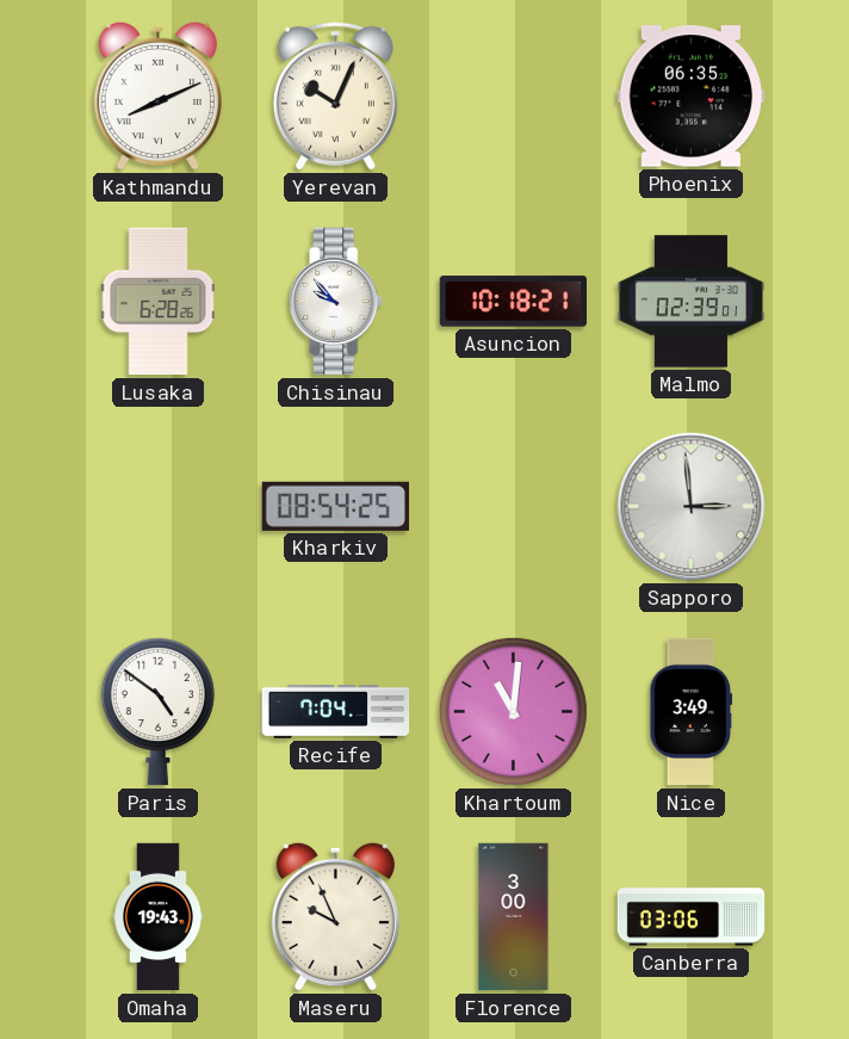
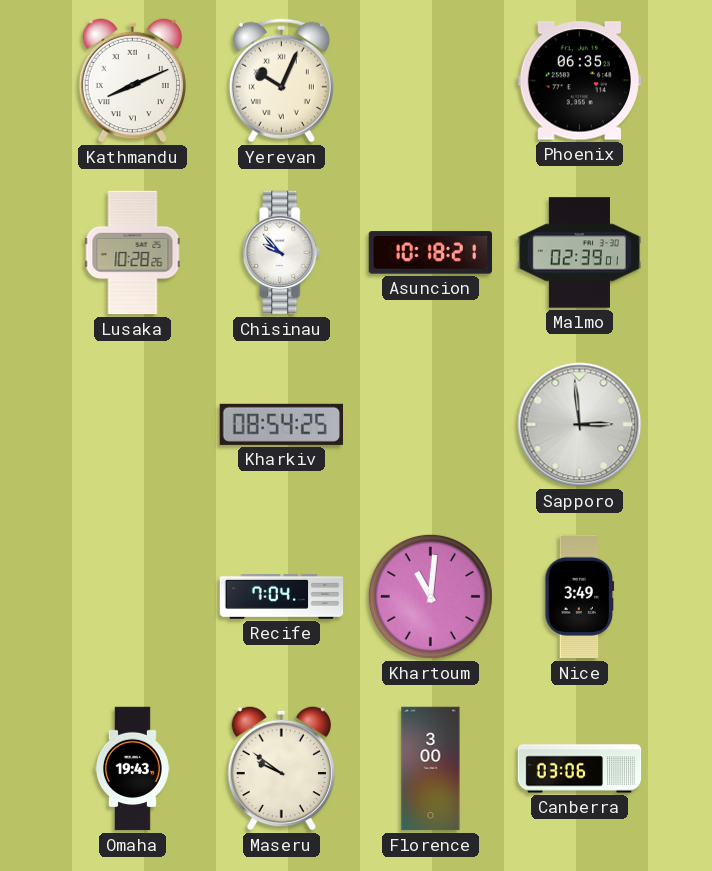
Lusaka: 6:28 -> 10:28
Paris: 4:51 -> none
Maseru: 9:56 -> 9:51
